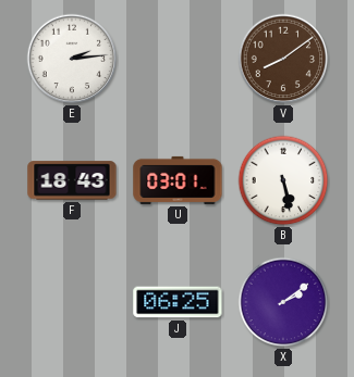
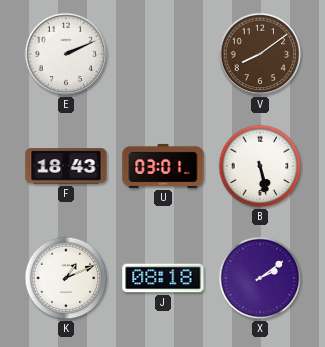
E: 2:14 -> 2:11
K: none -> 1:11
J: 06:25 -> 08:18
